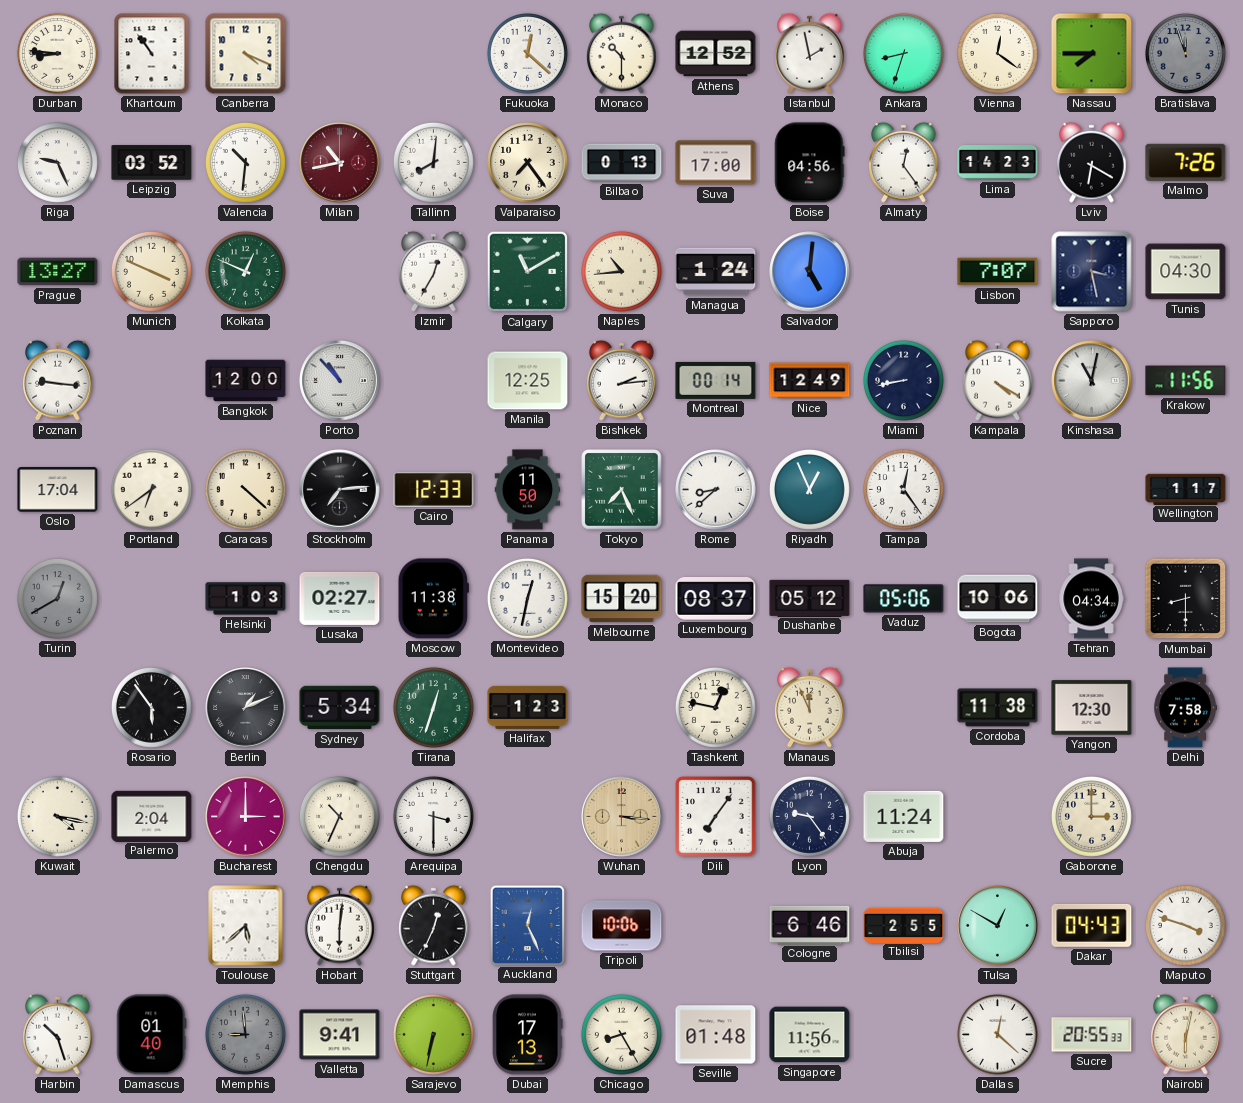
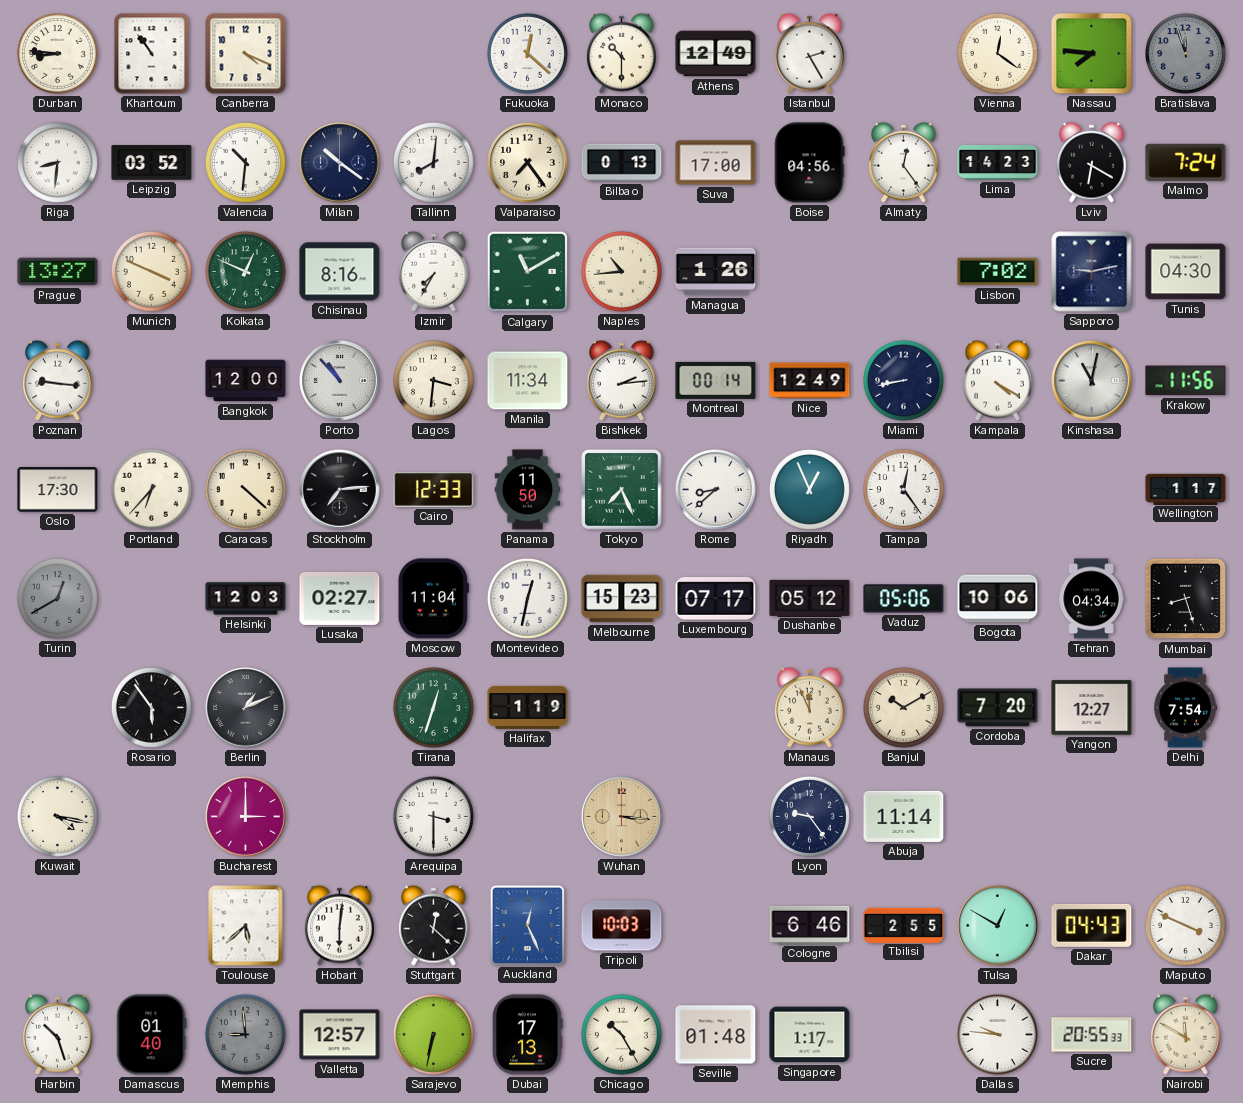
Athens: 12:52 -> 12:49
Istanbul: 1:58 -> 2:25
Ankara: 8:33 -> none
Nassau: 7:45 -> 7:46
Riga: 9:26 -> 8:31
Milan: 10:43 -> 10:21
Milan dial: burgundy -> navy
Malmo: 7:26 -> 7:24
Chisinau: none -> 8:16
Izmir: 12:35 -> 7:35
Managua: 1:24 -> 1:26
Salvador: 5:01 -> none
Lisbon: 7:07 -> 7:02
Sapporo: 3:28 -> 9:13
Lagos: none -> 3:31
Manila: 12:25 -> 11:34
Oslo: 17:04 -> 17:30
Portland: 6:39 -> 6:37
Helsinki: 1:03 -> 12:03
Moscow: 11:38 -> 11:04
Melbourne: 15:20 -> 15:23
Luxembourg: 08:37 -> 07:17
Mumbai: 8:30 -> 8:27
Sydney: 5:34 -> none
Halifax: 1:23 -> 1:19
Tashkent: 12:47 -> none
Banjul: none -> 10:10
Cordoba: 11:38 -> 7:20
Yangon: 12:30 -> 12:27
Delhi: 7:58 -> 7:54
Palermo: 2:04 -> none
Chengdu: 10:34 -> none
Dili: 7:06 -> none
Abuja: 11:24 -> 11:14
Gaborone: 3:00 -> none
Stuttgart: 12:34 -> 12:22
Tripoli: 10:06 -> 10:03
Maputo: 3:48 -> 3:49
Valletta: 9:41 -> 12:57
Chicago: 8:25 -> 10:25
Singapore: 11:56 -> 1:17
Dallas: 12:22 -> 9:46
Nairobi: 6:02 -> 11:50
